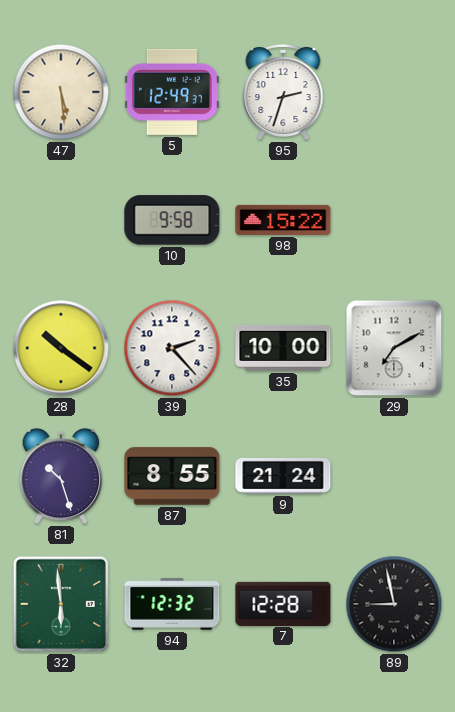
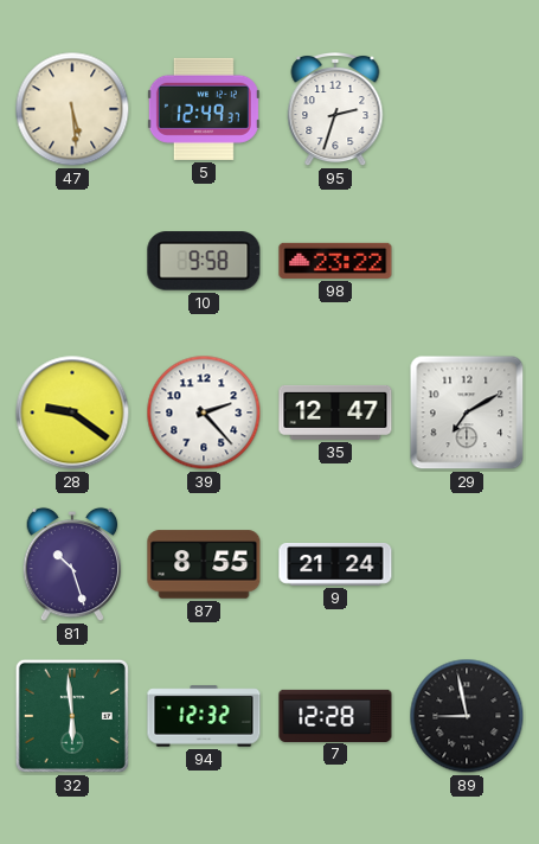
98: 15:22 -> 23:22
28: 10:21 -> 9:21
35: 10:00 -> 12:47
